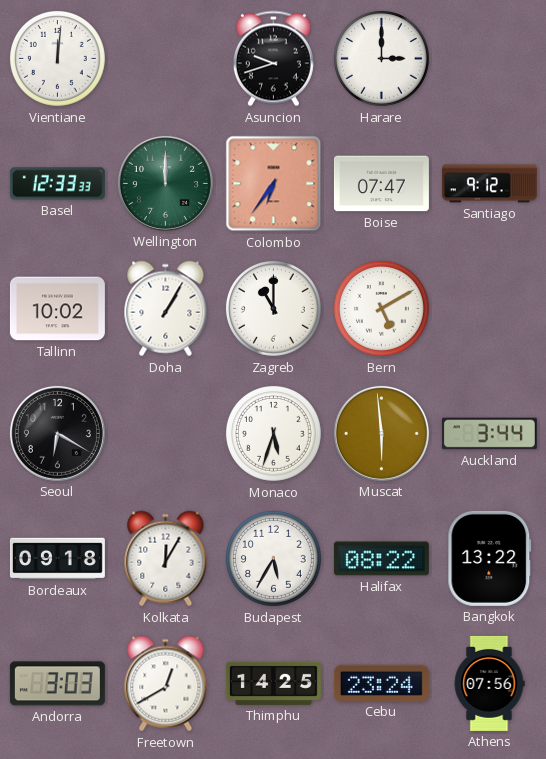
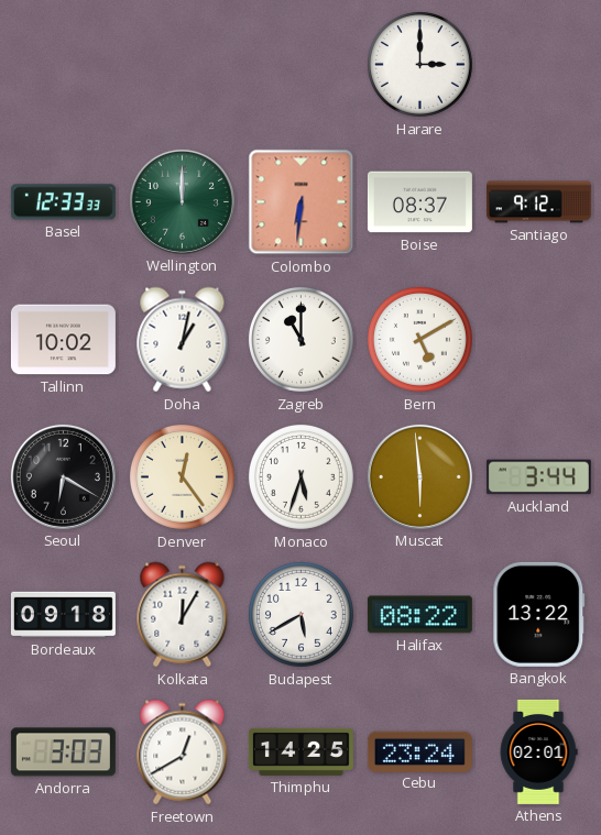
Vientiane: 12:01 -> none
Asuncion: 9:42 -> none
Colombo: 6:36 -> 6:31
Boise: 07:47 -> 08:37
Doha: 1:05 -> 1:02
Denver: none -> 12:24
Budapest: 5:35 -> 5:40
Athens: 07:56 -> 02:01
